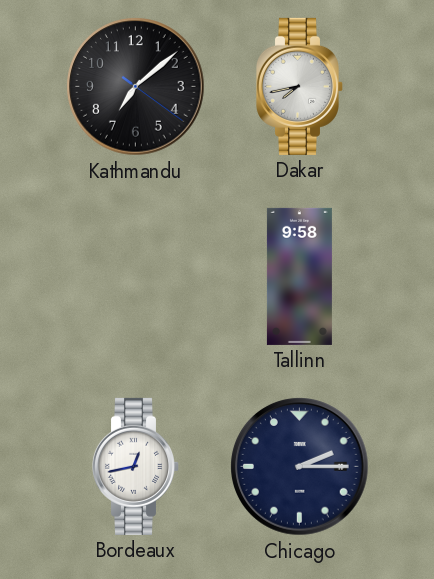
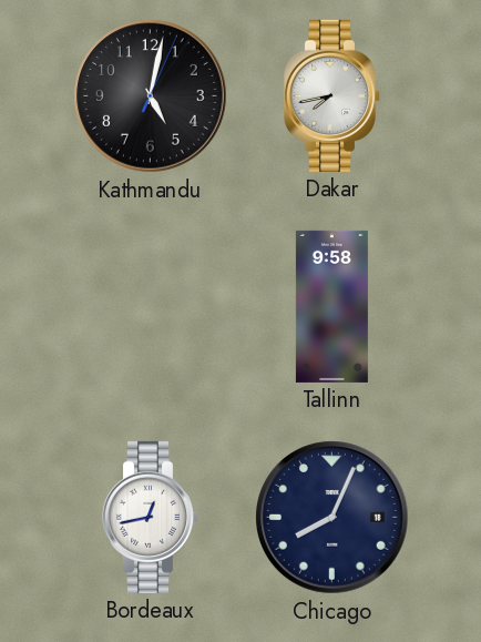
Kathmandu: 7:08 -> 5:02
Chicago: 2:15 -> 8:04
